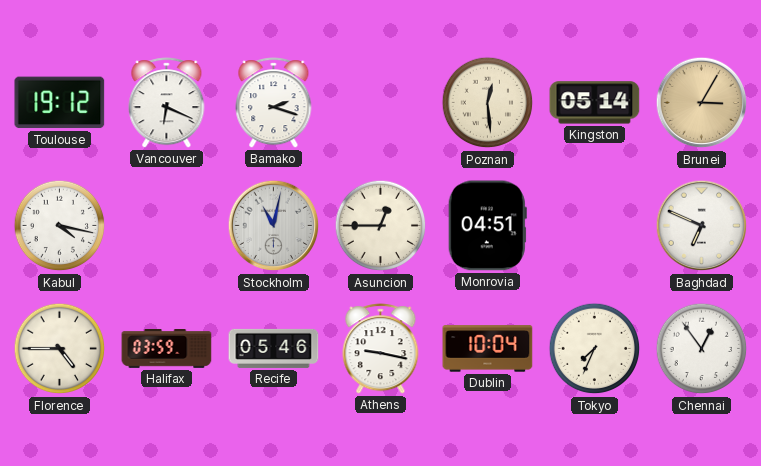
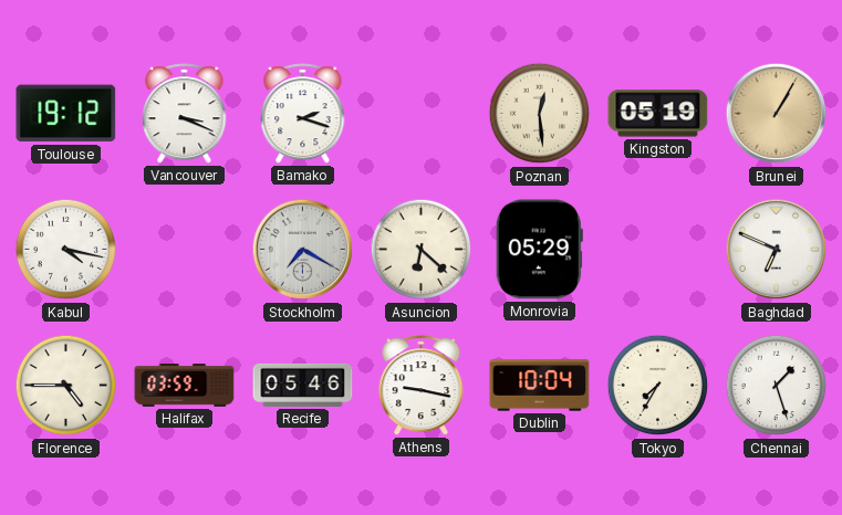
Vancouver: 6:19 -> 3:19
Kingston: 05:14 -> 05:19
Brunei: 3:05 -> 1:05
Stockholm: 11:02 -> 7:20
Asuncion: 12:45 -> 6:22
Monrovia: 04:51 -> 05:29
Tokyo: 7:34 -> 7:35
Chennai: 12:54 -> 1:27
